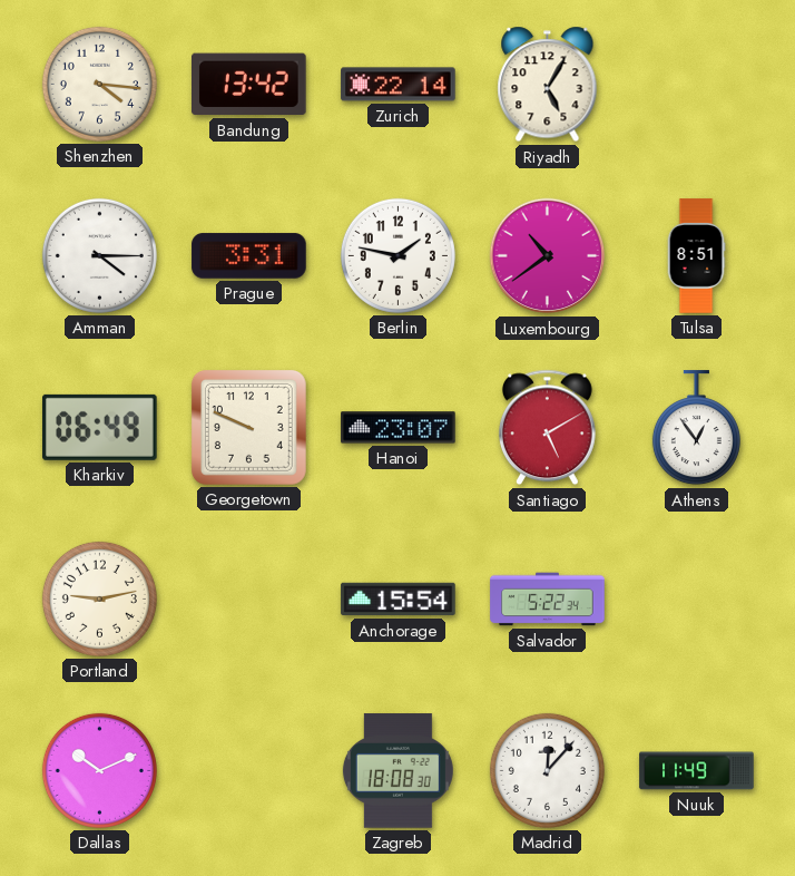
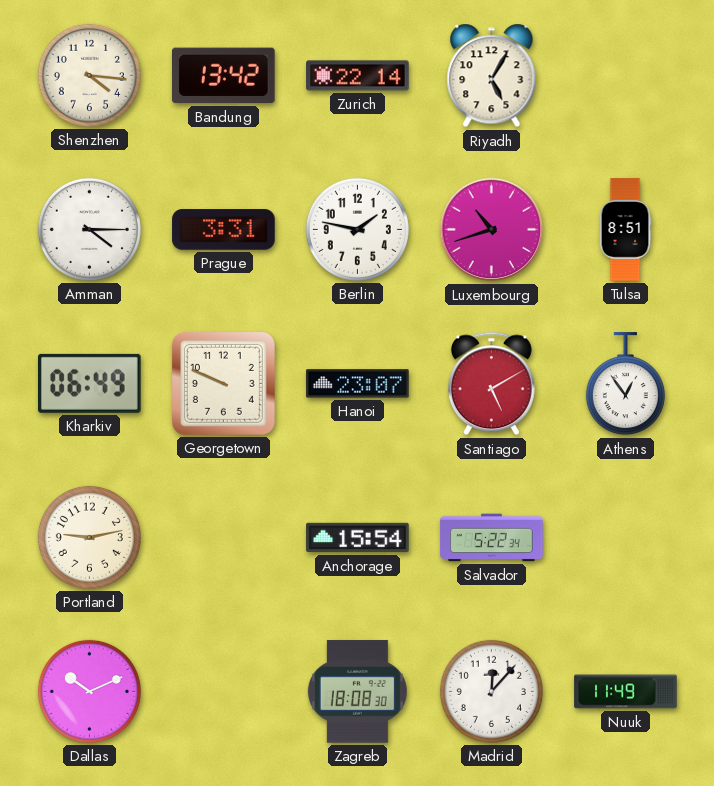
Luxembourg: 10:39 -> 10:42
